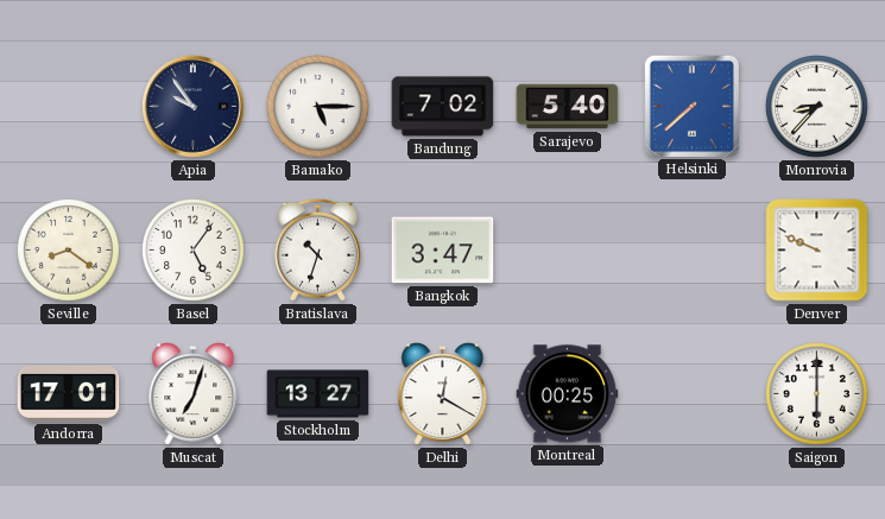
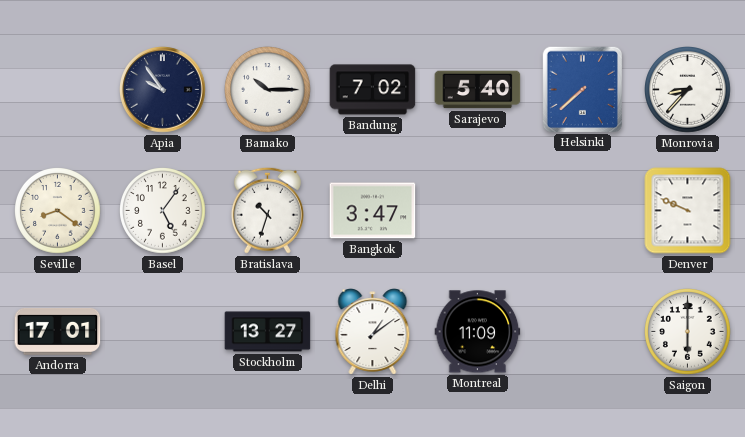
Bamako: 5:15 -> 10:15
Muscat: 7:03 -> none
Delhi: 12:20 -> 1:09
Montreal: 00:25 -> 11:09
